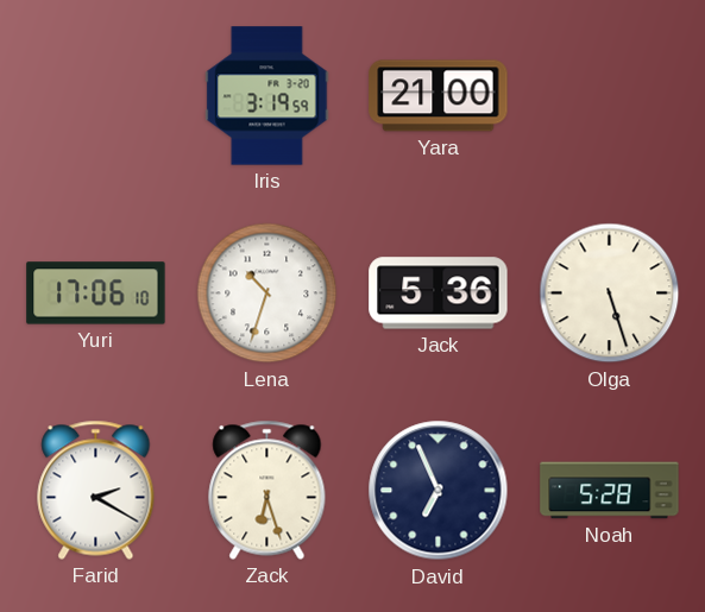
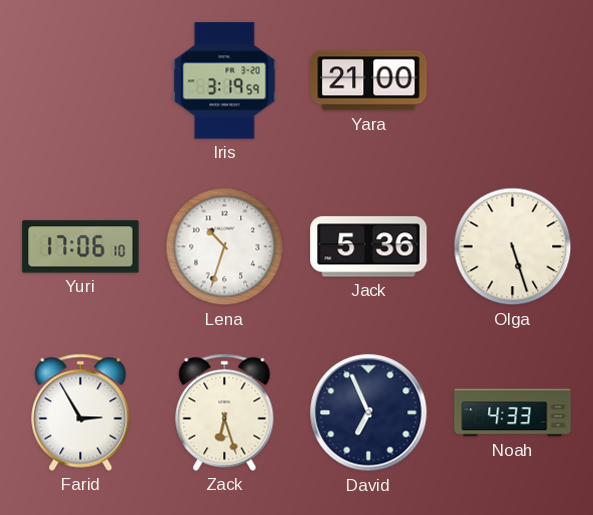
Farid: 2:20 -> 2:55
Noah: 5:28 -> 4:33
